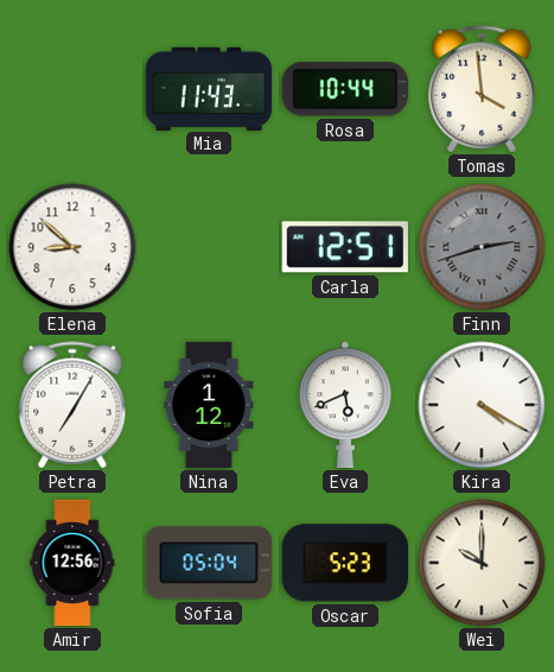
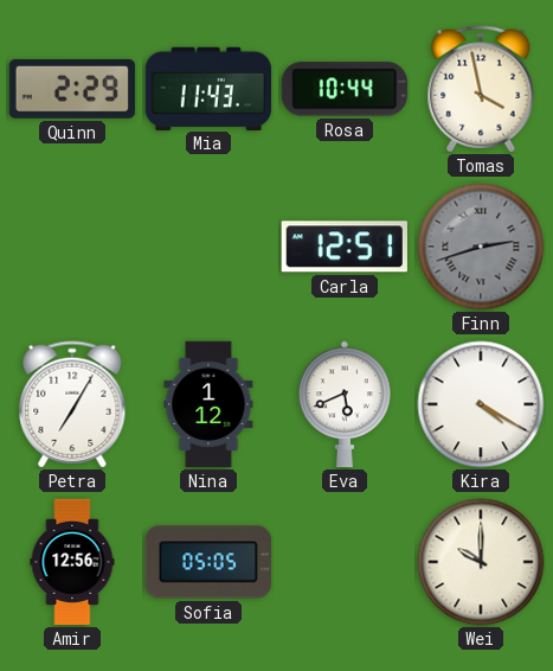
Quinn: none -> 2:29
Tomas: 3:59 -> 3:58
Elena: 8:52 -> none
Sofia: 05:04 -> 05:05
Oscar: 5:23 -> none
